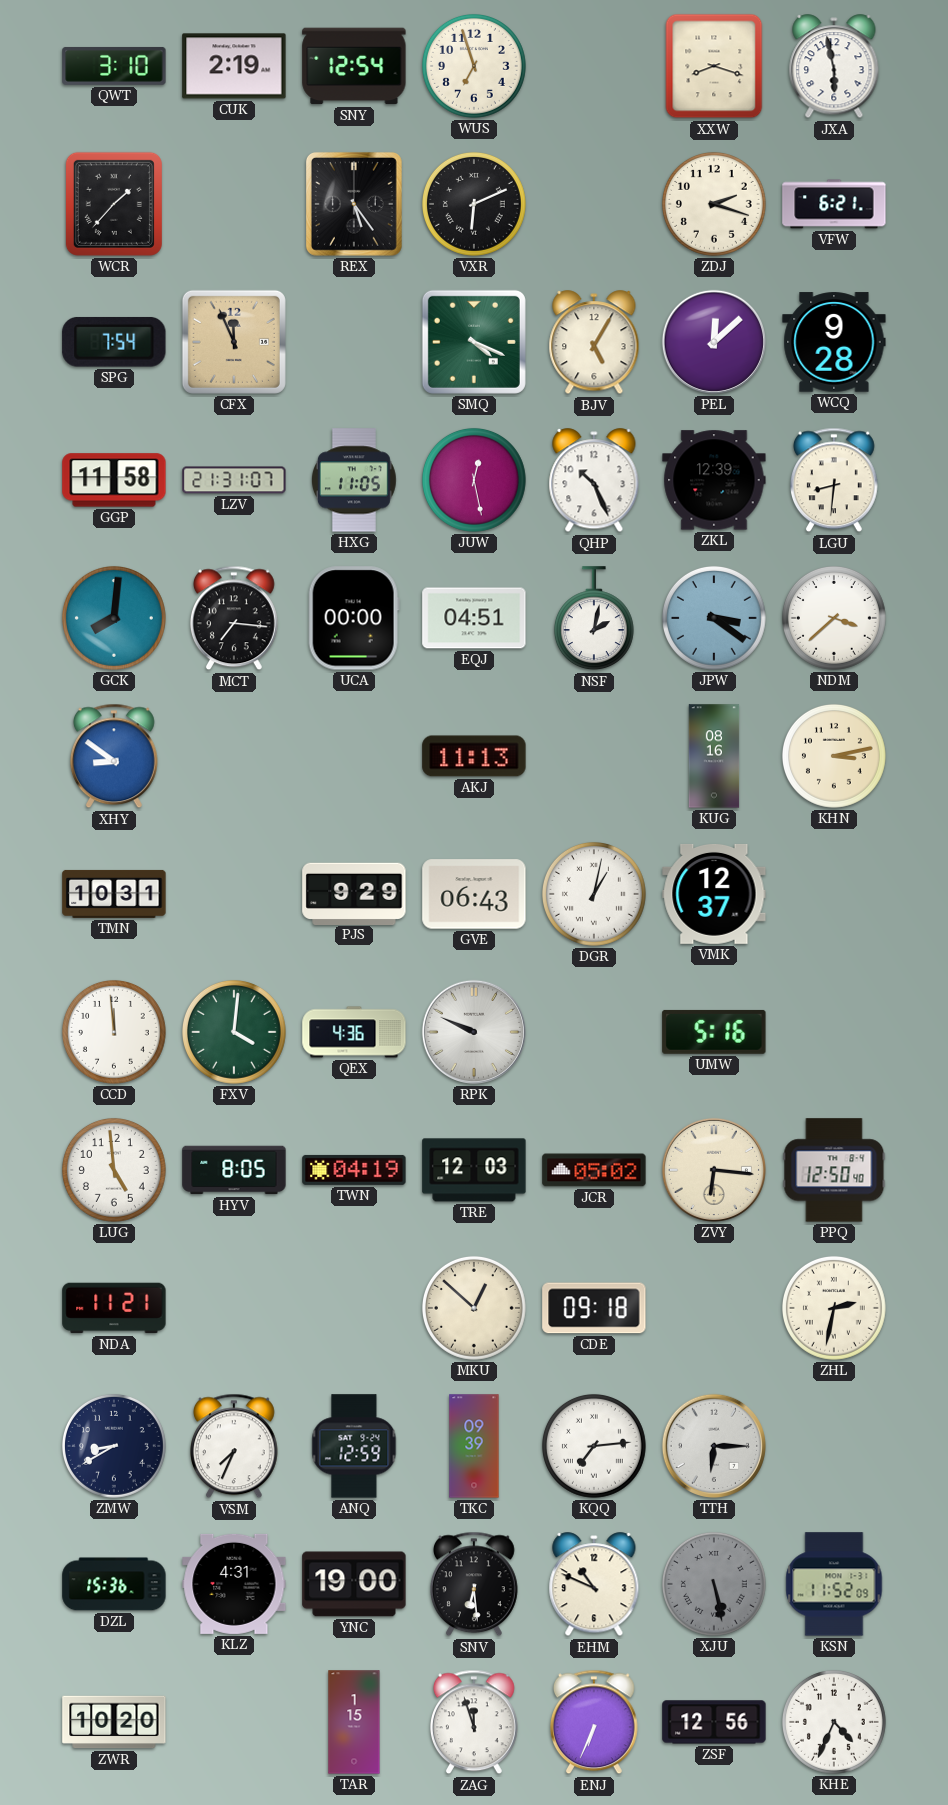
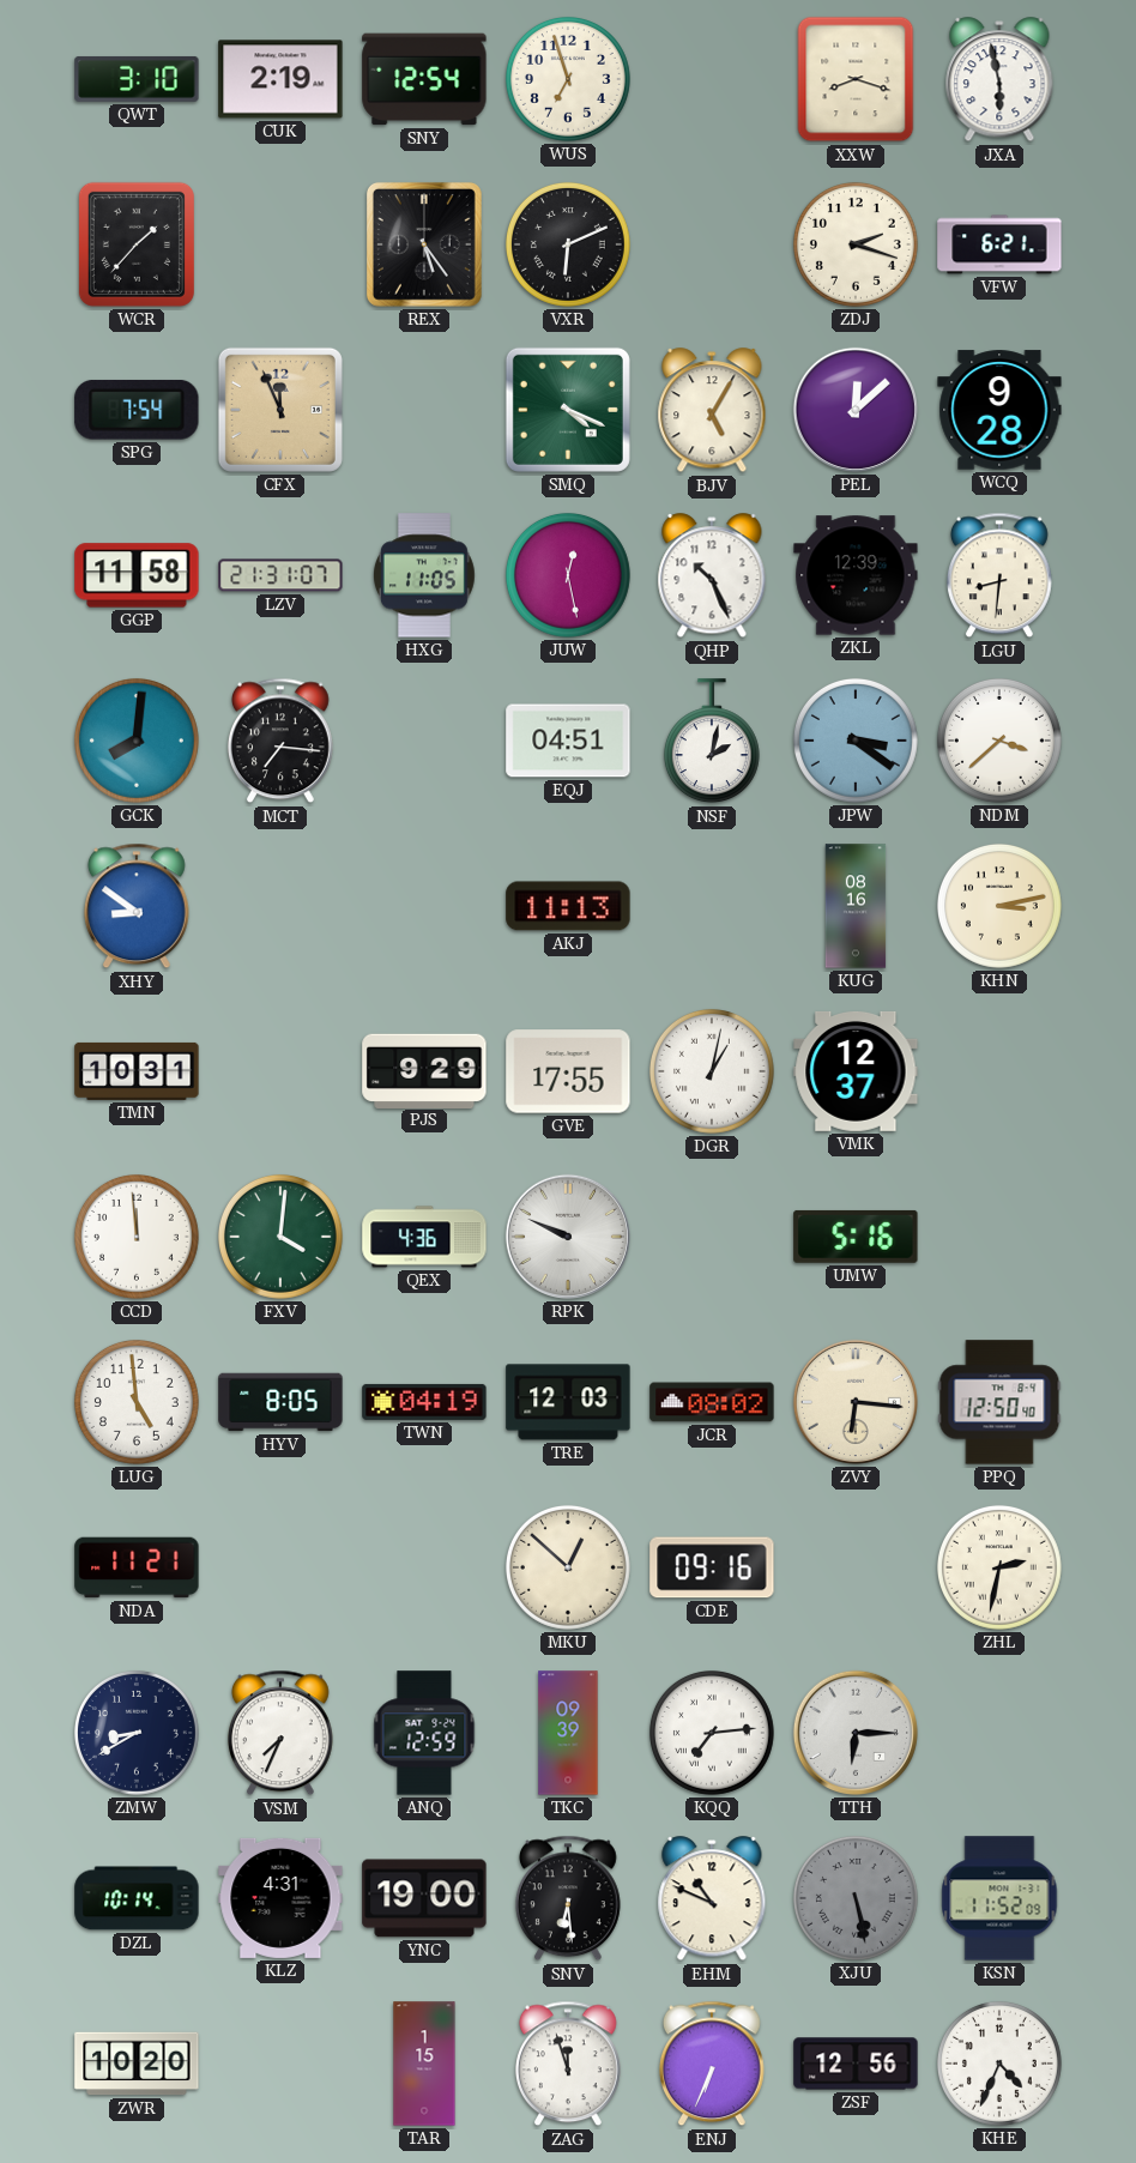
UCA: 00:00 -> none
GVE: 06:43 -> 17:55
JCR: 05:02 -> 08:02
CDE: 09:18 -> 09:16
DZL: 15:36 -> 10:14
